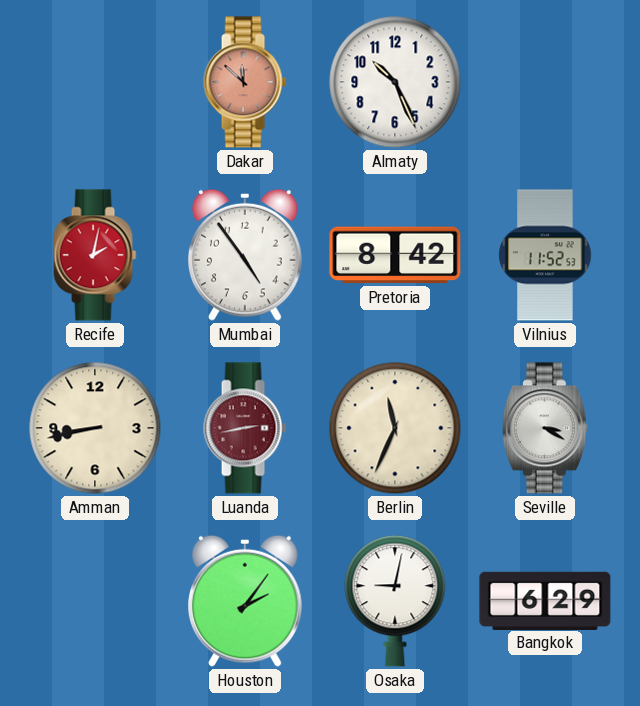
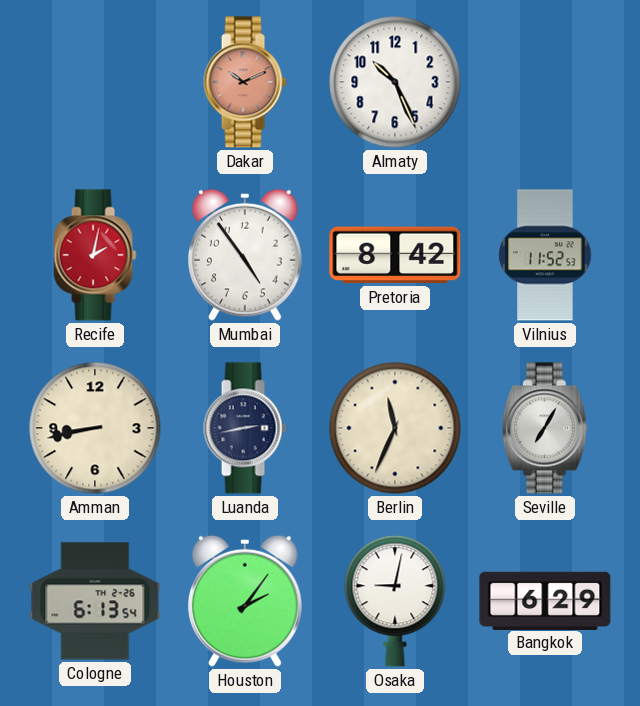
Dakar: 11:52 -> 10:11
Luanda dial: burgundy -> navy
Seville: 3:20 -> 7:05
Cologne: none -> 6:13
